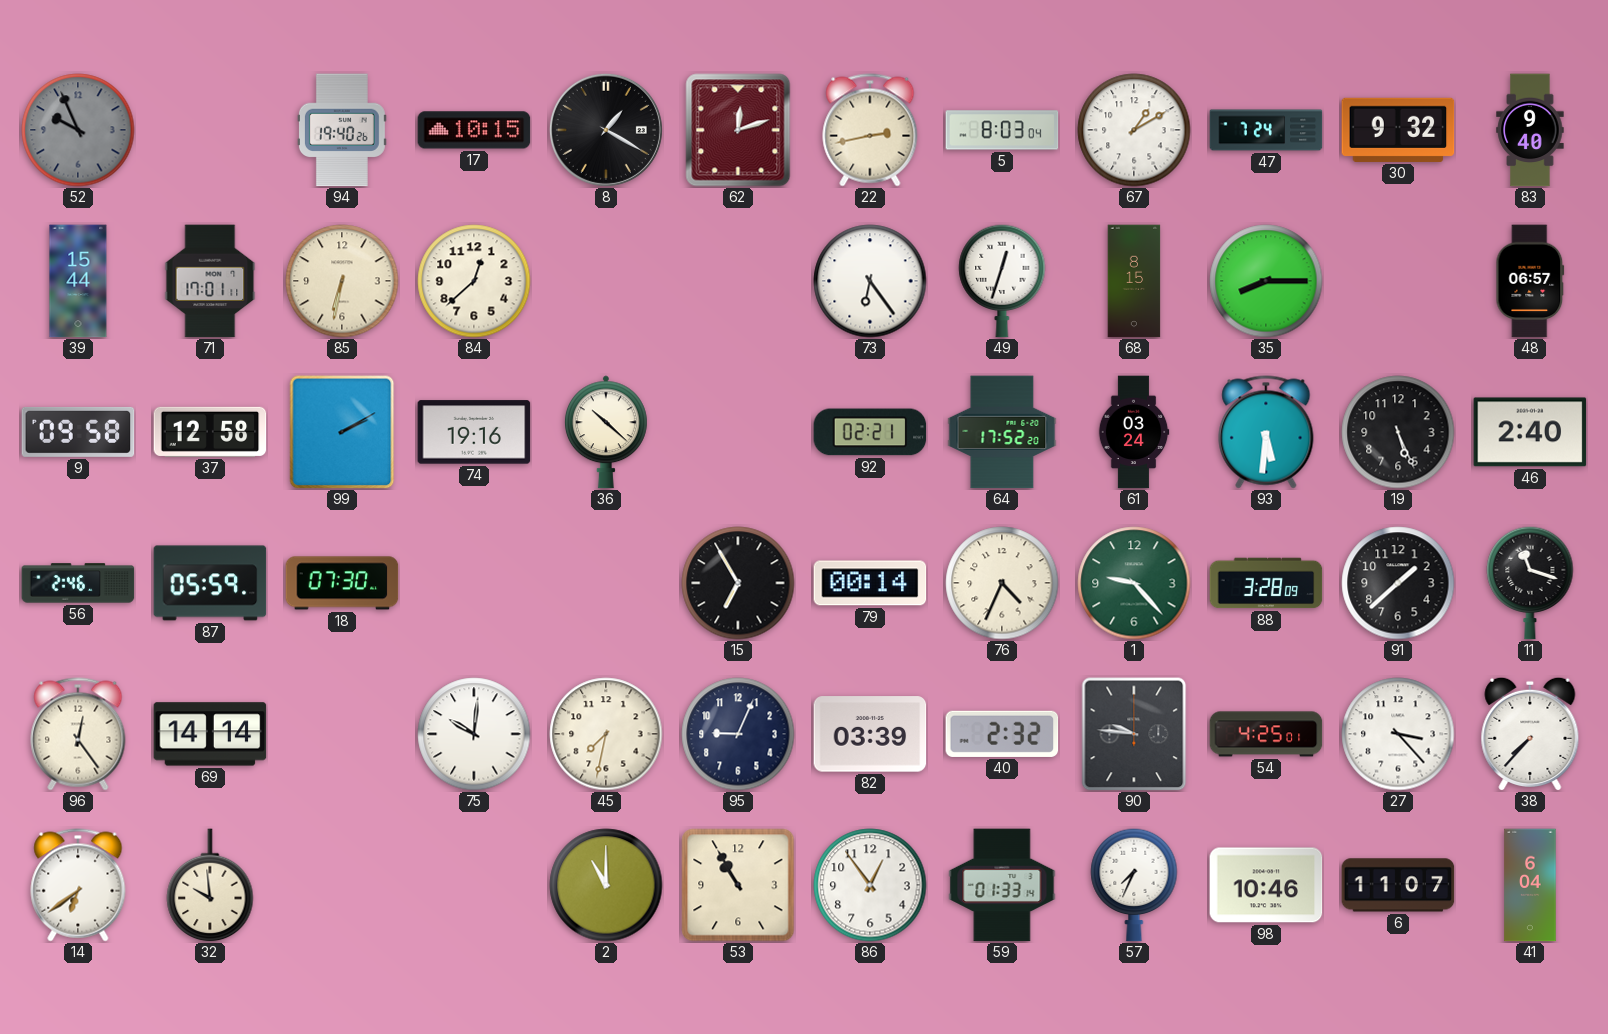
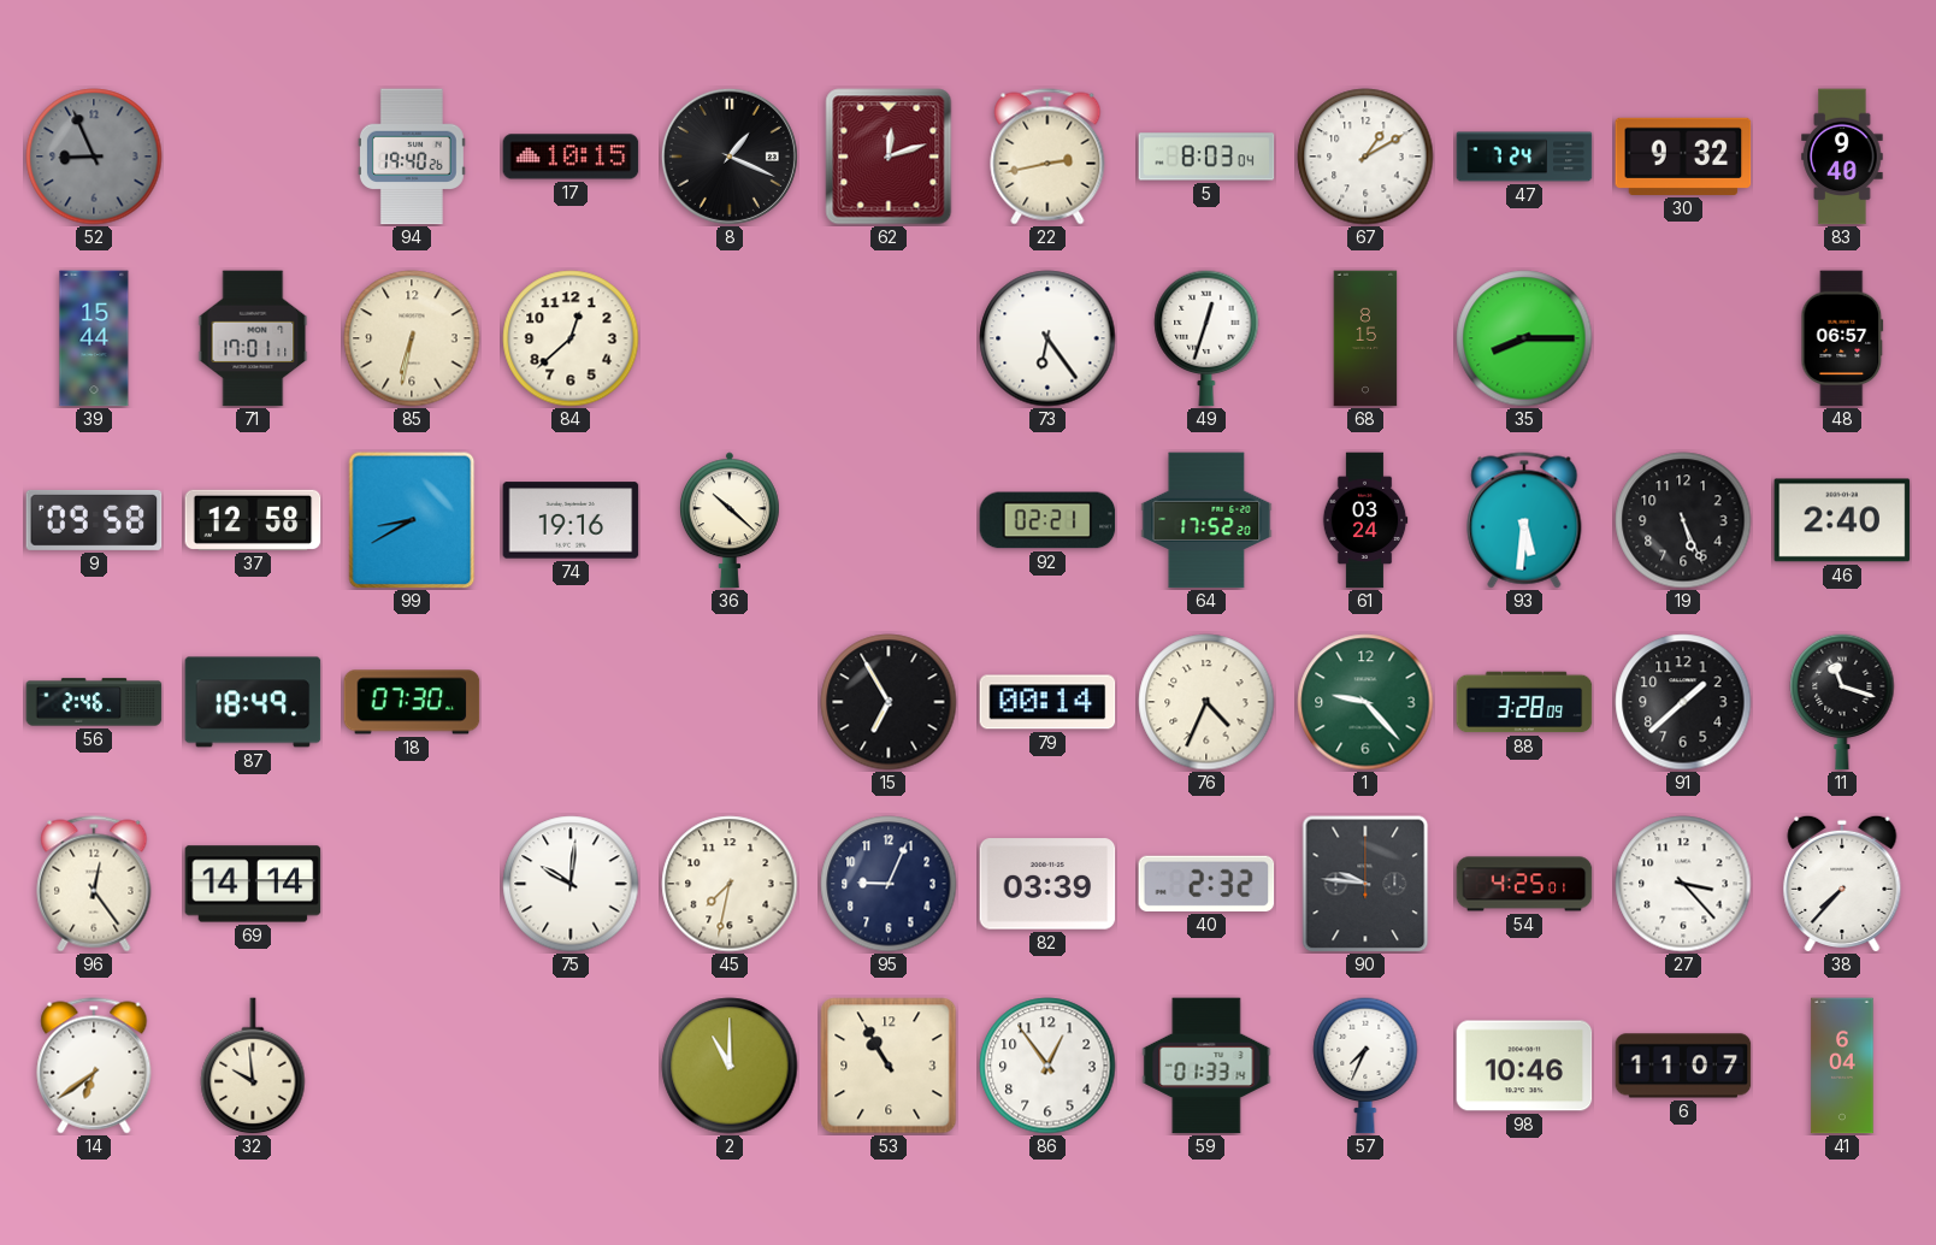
52: 9:56 -> 8:56
8: 1:20 -> 1:19
99: 2:10 -> 8:40
87: 05:59 -> 18:49
